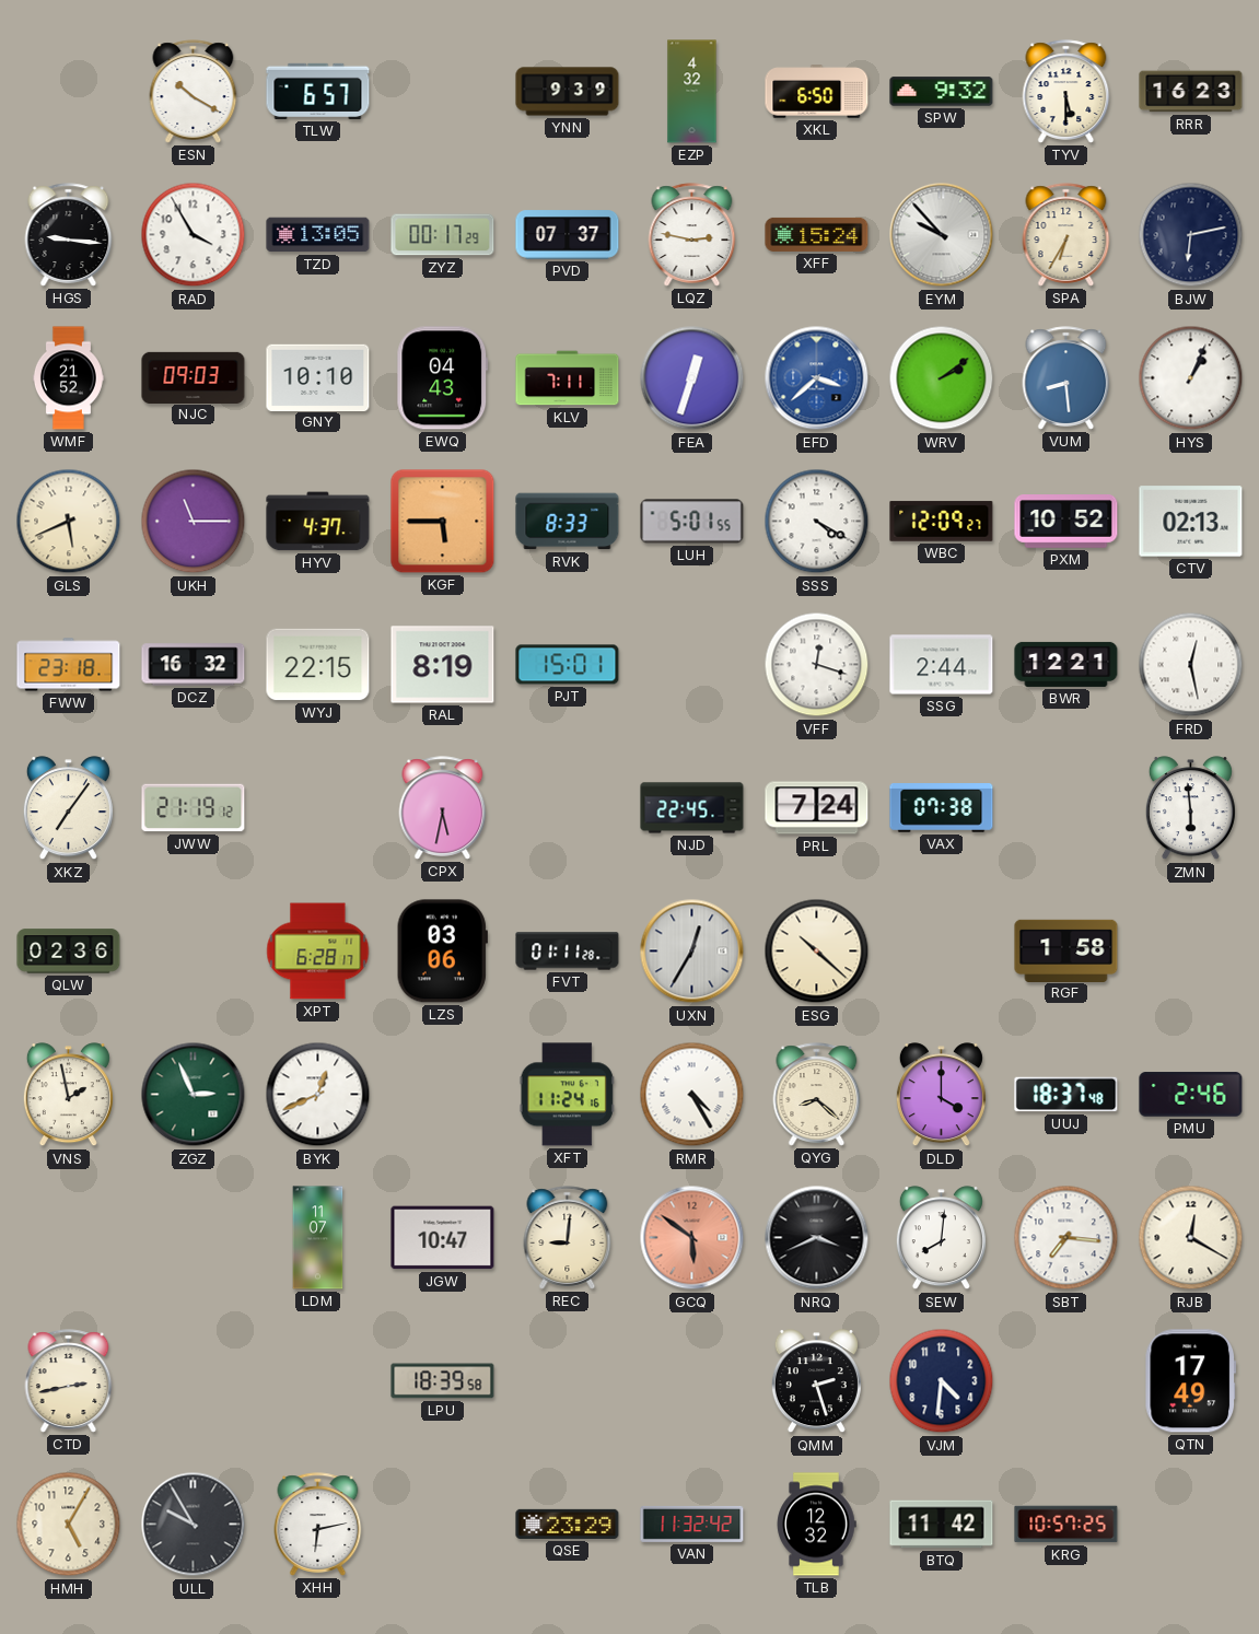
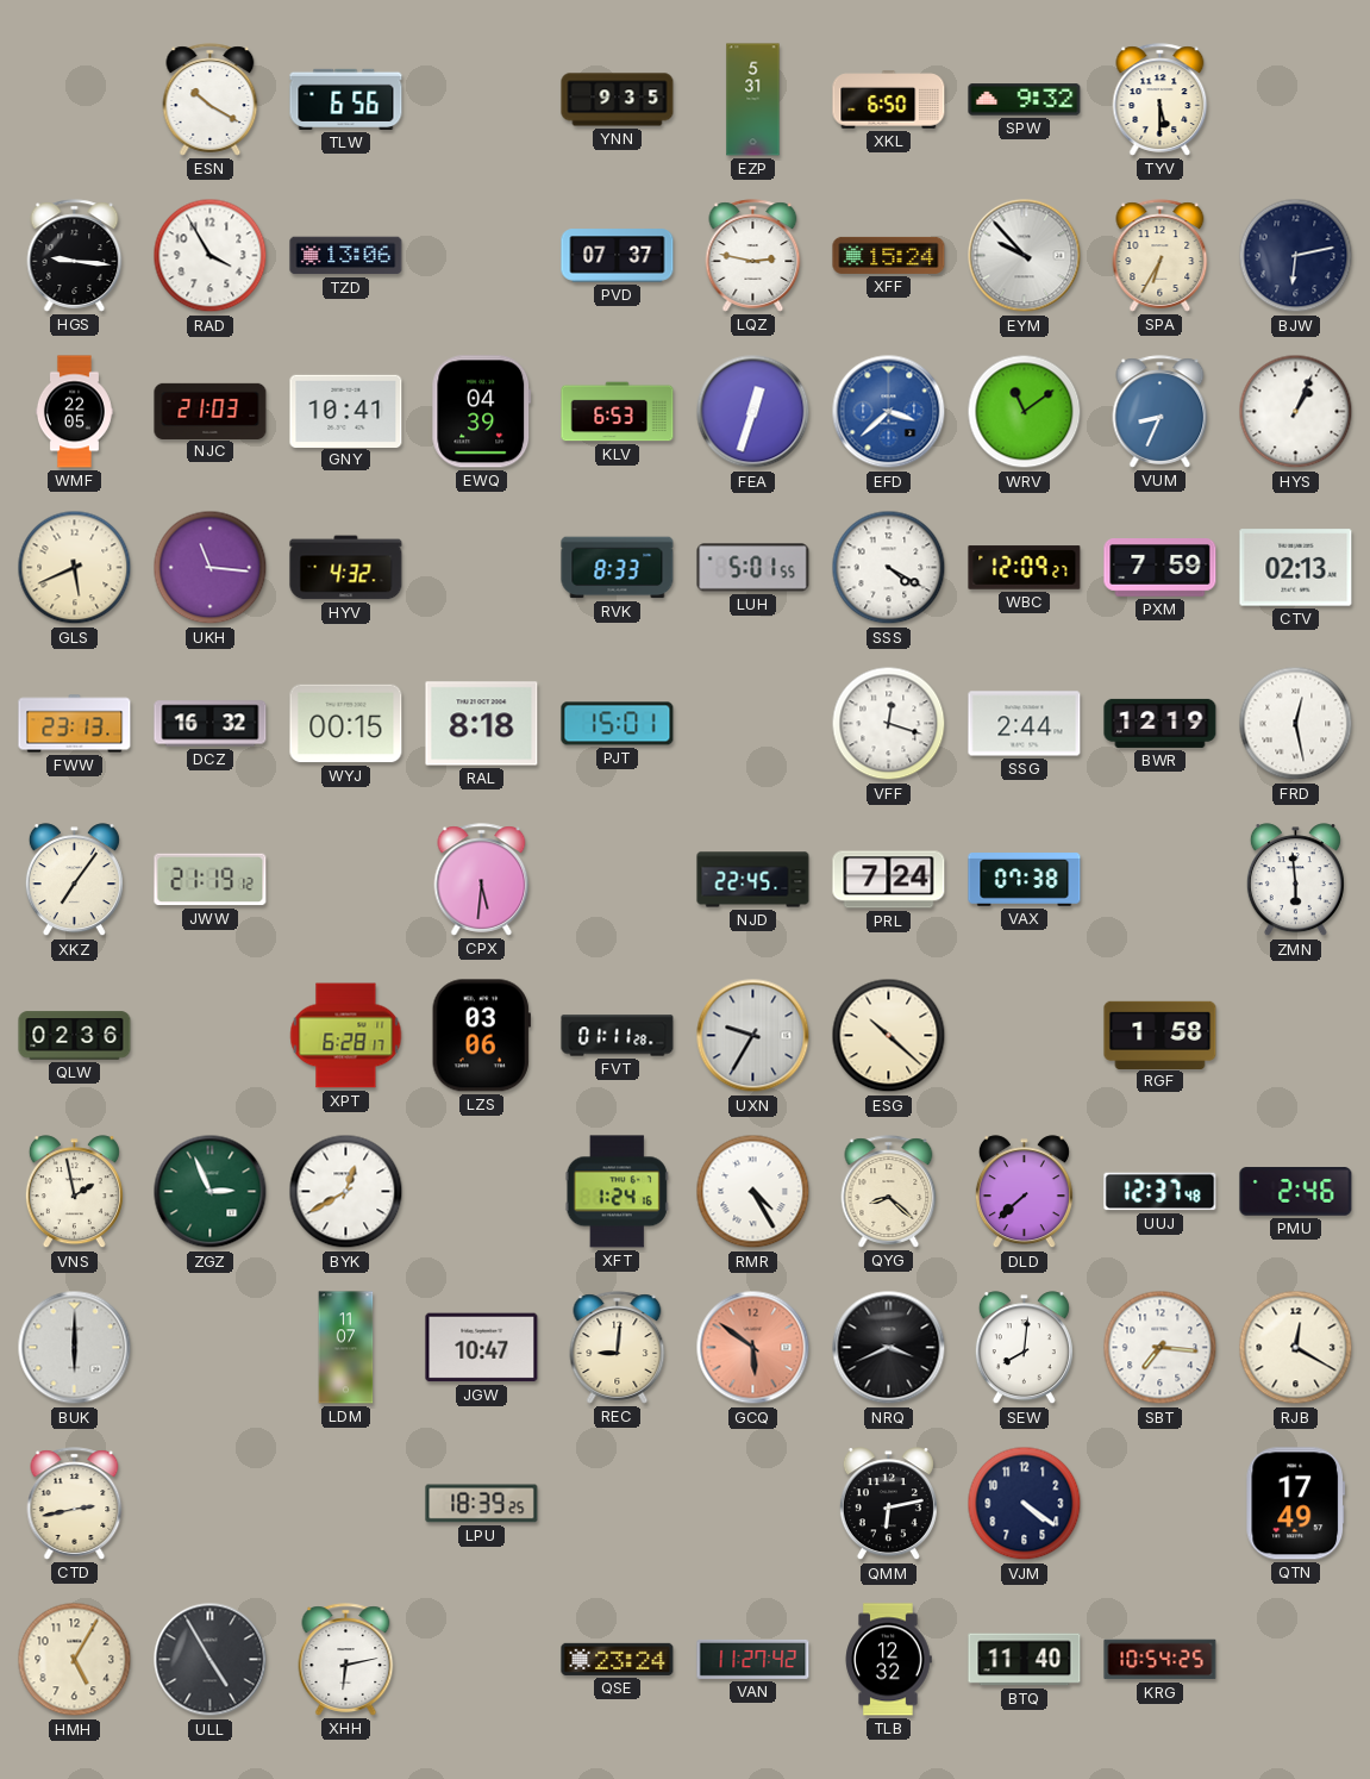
TLW: 6:57 -> 6:56
YNN: 9:39 -> 9:35
EZP: 4:32 -> 5:31
RRR: 16:23 -> none
TZD: 13:05 -> 13:06
ZYZ: 00:17 -> none
WMF: 21:52 -> 22:05
NJC: 09:03 -> 21:03
GNY: 10:10 -> 10:41
EWQ: 04:43 -> 04:39
KLV: 7:11 -> 6:53
WRV: 2:09 -> 11:09
VUM: 8:29 -> 8:34
UKH: 11:15 -> 11:16
HYV: 4:37 -> 4:32
KGF: 5:45 -> none
PXM: 10:52 -> 7:59
FWW: 23:18 -> 23:13
WYJ: 22:15 -> 00:15
RAL: 8:19 -> 8:18
BWR: 12:21 -> 12:19
CPX: 5:32 -> 5:31
UXN: 12:35 -> 9:35
BYK: 12:41 -> 12:40
XFT: 11:24 -> 1:24
DLD: 4:00 -> 7:38
UUJ: 18:37 -> 12:37
BUK: none -> 6:00
LPU: 18:39:58 -> 18:39:25
QMM: 2:27 -> 6:13
VJM: 4:31 -> 4:21
ULL: 9:55 -> 4:55
QSE: 23:29 -> 23:24
VAN: 11:32 -> 11:27
BTQ: 11:42 -> 11:40
KRG: 10:57 -> 10:54
